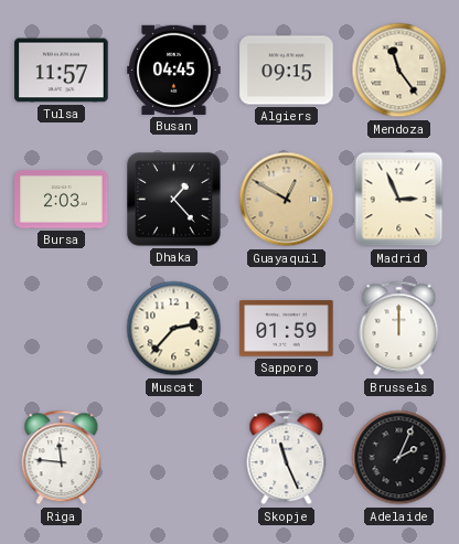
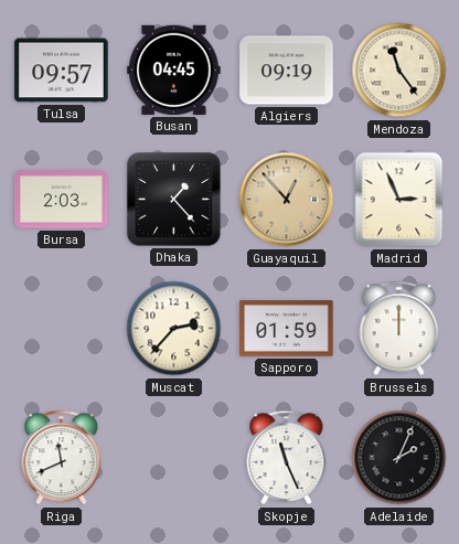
Tulsa: 11:57 -> 09:57
Algiers: 09:15 -> 09:19
Guayaquil: 12:50 -> 12:53
Riga: 11:46 -> 11:41
